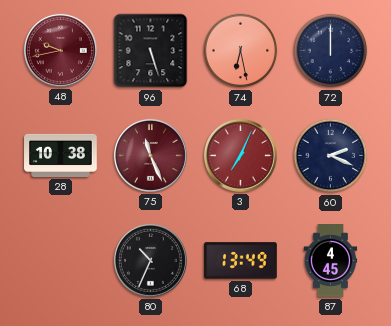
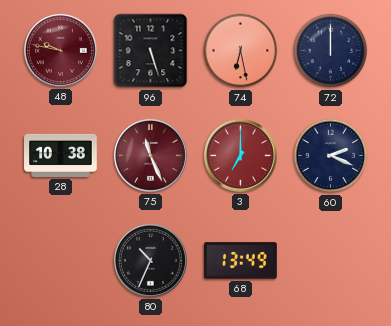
48: 9:43 -> 9:47
3: 7:04 -> 7:00
87: 4:45 -> none
